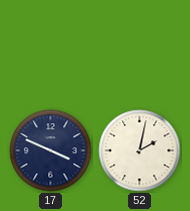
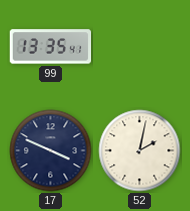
99: none -> 13:35
